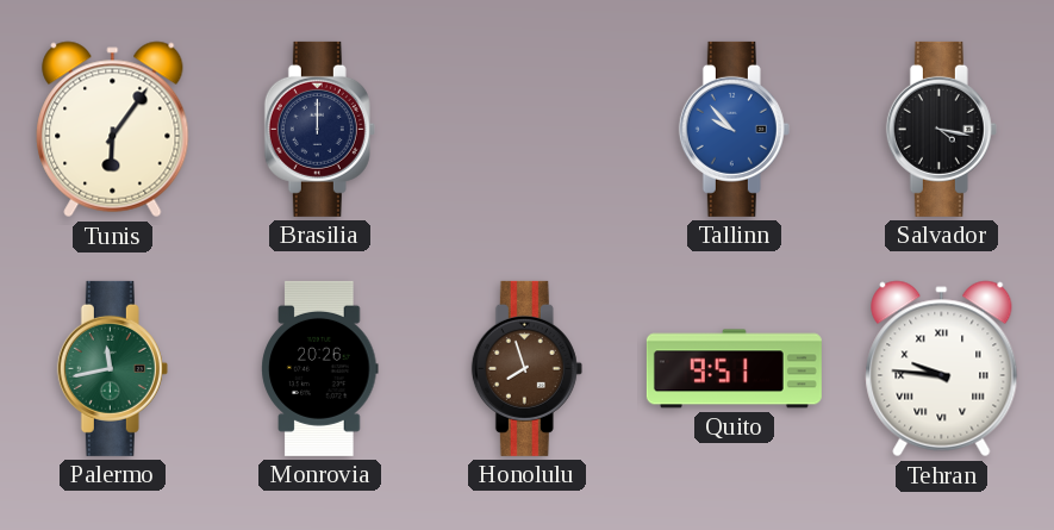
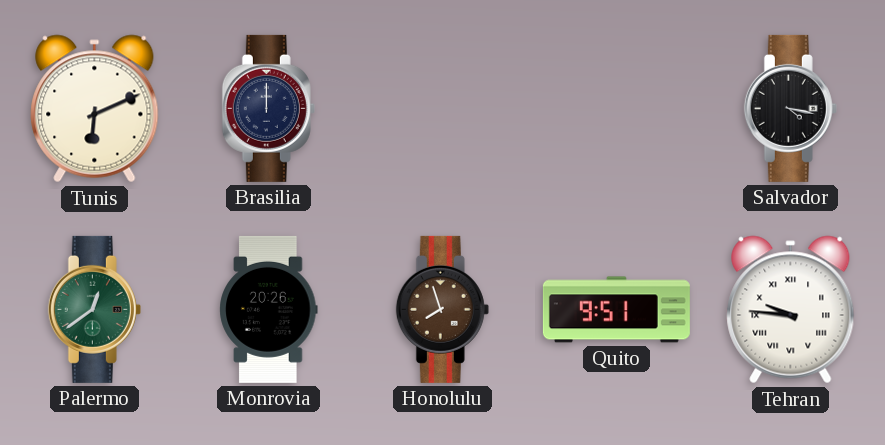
Tunis: 6:06 -> 6:11
Tallinn: 9:53 -> none
Palermo: 11:43 -> 12:39
